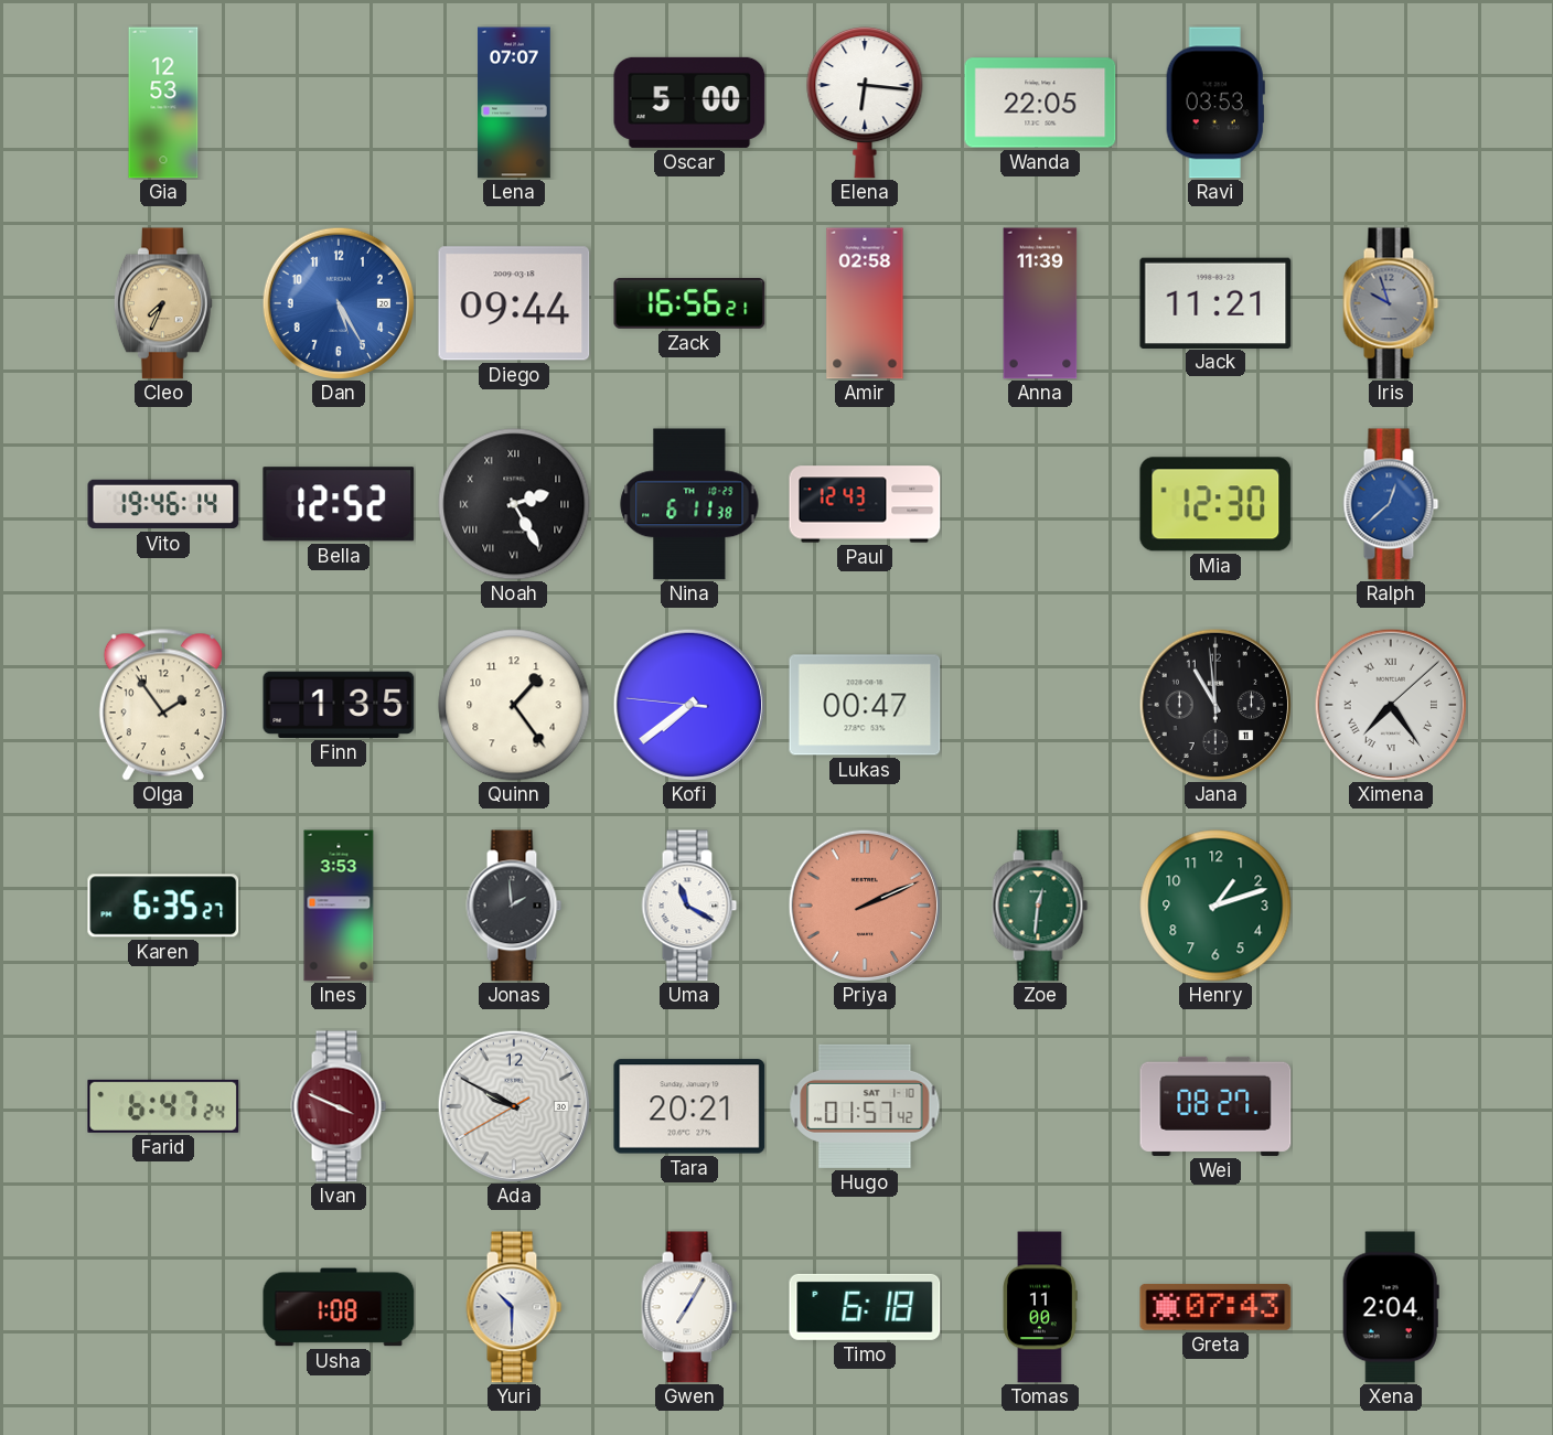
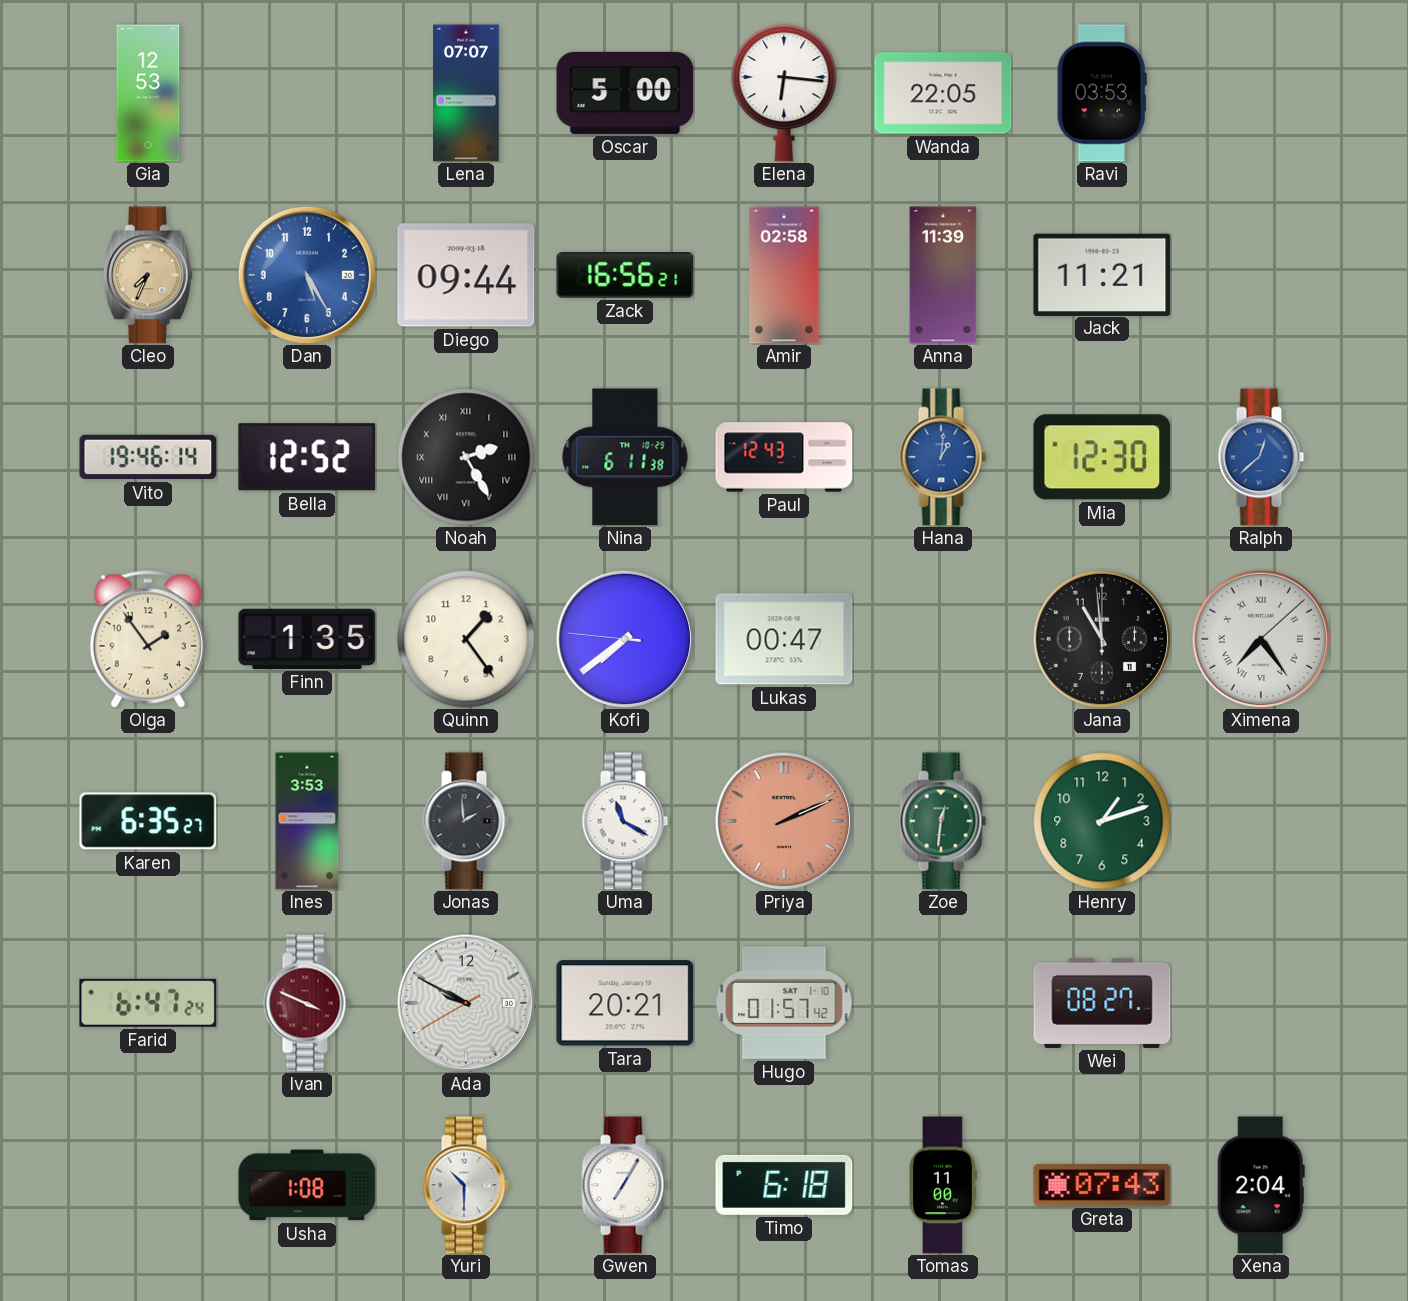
Iris: 9:57 -> none
Hana: none -> 1:01
